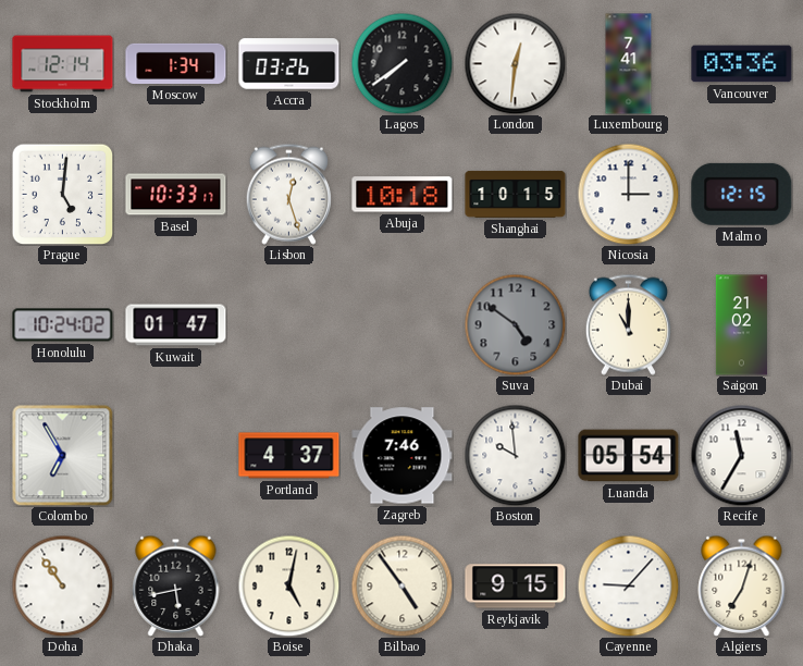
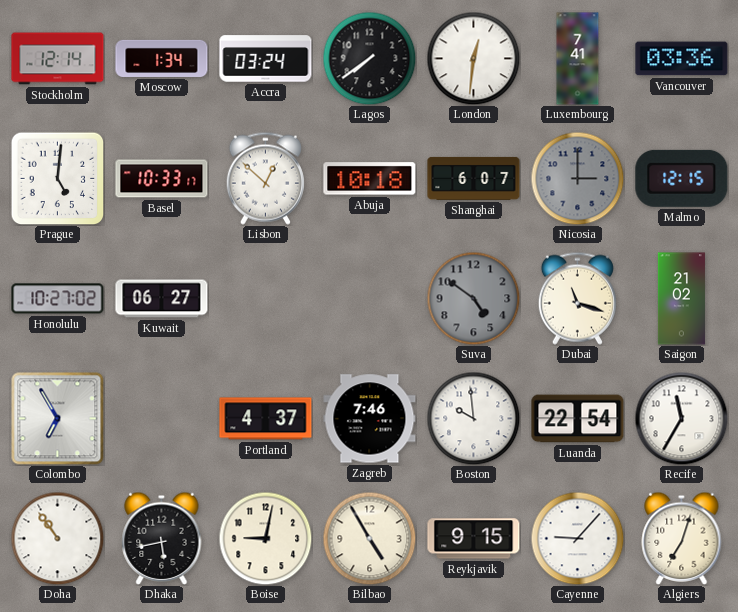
Accra: 03:26 -> 03:24
Lisbon: 12:27 -> 12:52
Shanghai: 10:15 -> 6:07
Nicosia dial: white -> grey
Honolulu: 10:24 -> 10:27
Kuwait: 01:47 -> 06:27
Dubai: 11:00 -> 11:18
Luanda: 05:54 -> 22:54
Boise: 5:02 -> 9:02
Bilbao: 4:54 -> 4:55
